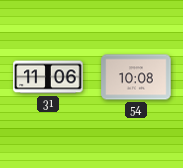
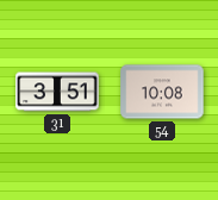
31: 11:06 -> 3:51
